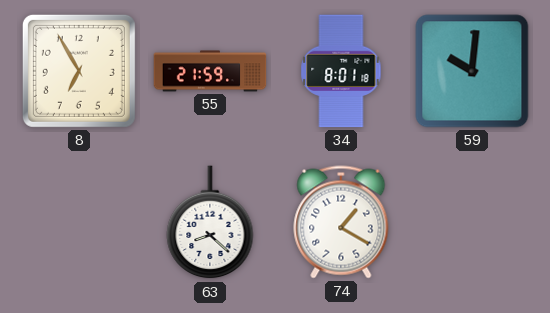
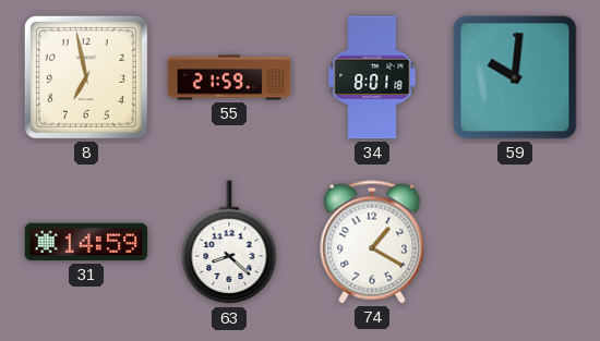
8: 6:55 -> 6:58
31: none -> 14:59
